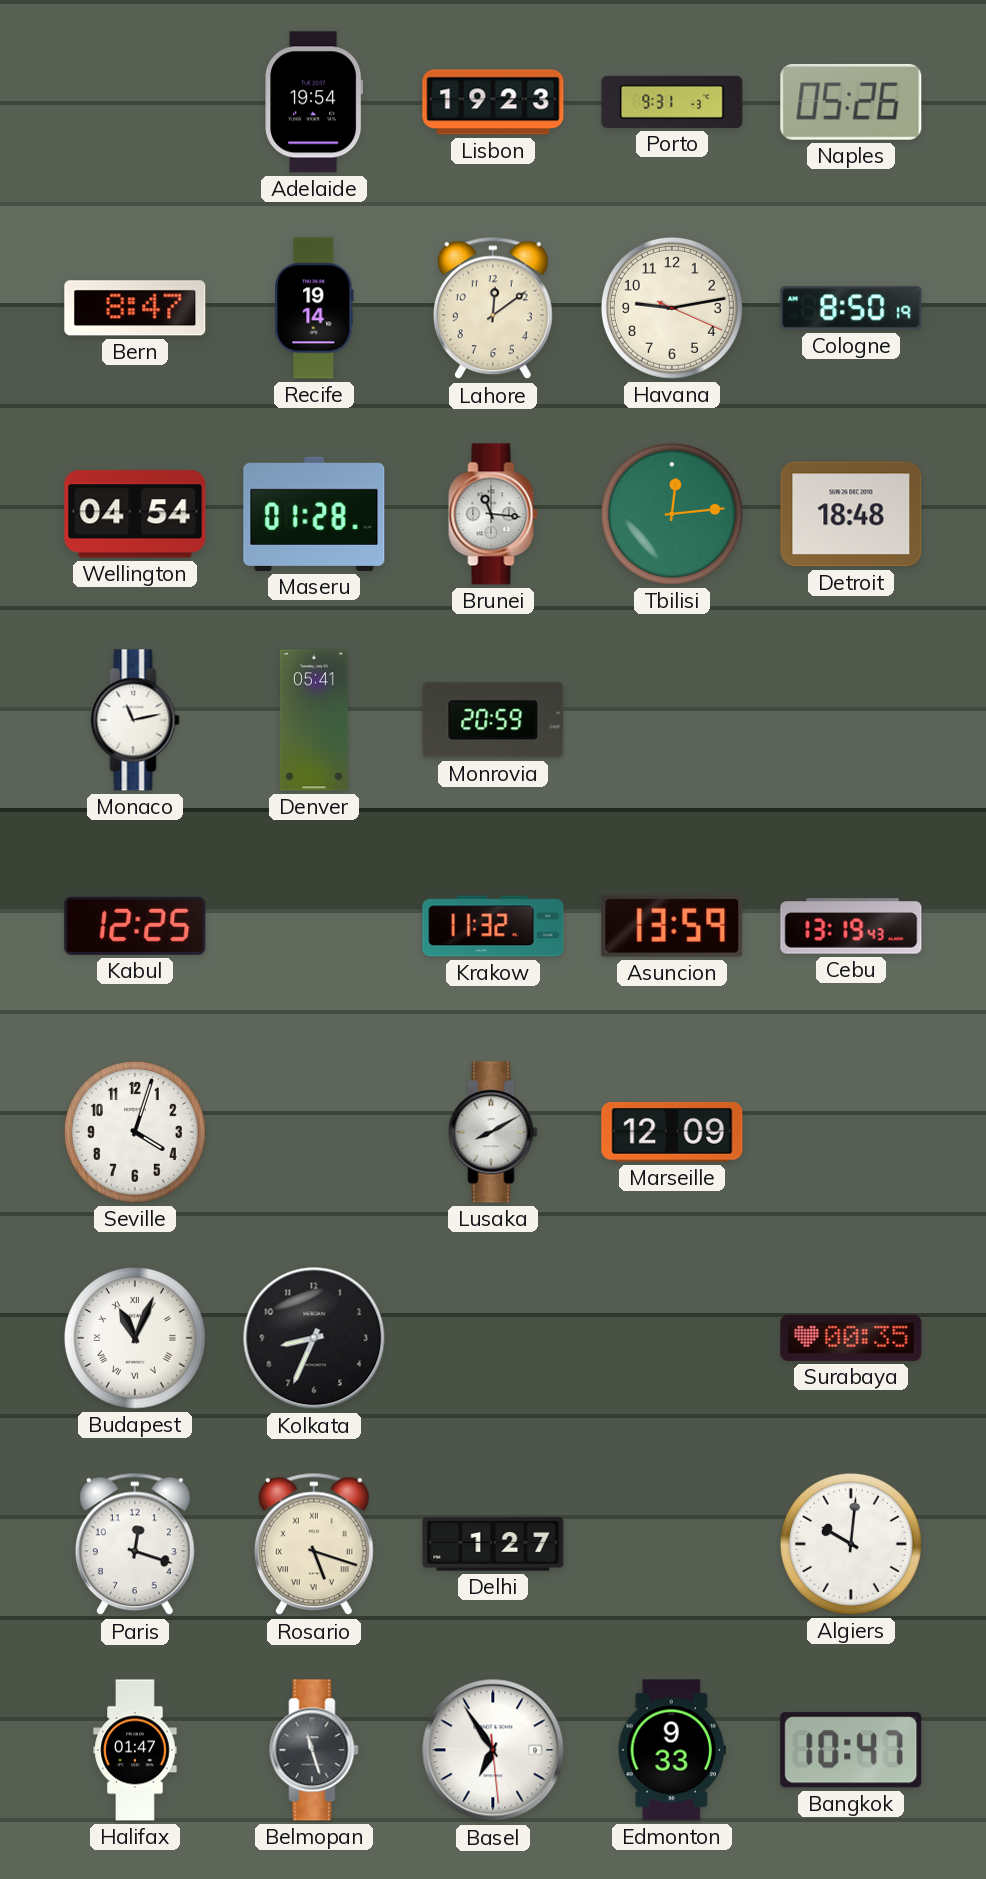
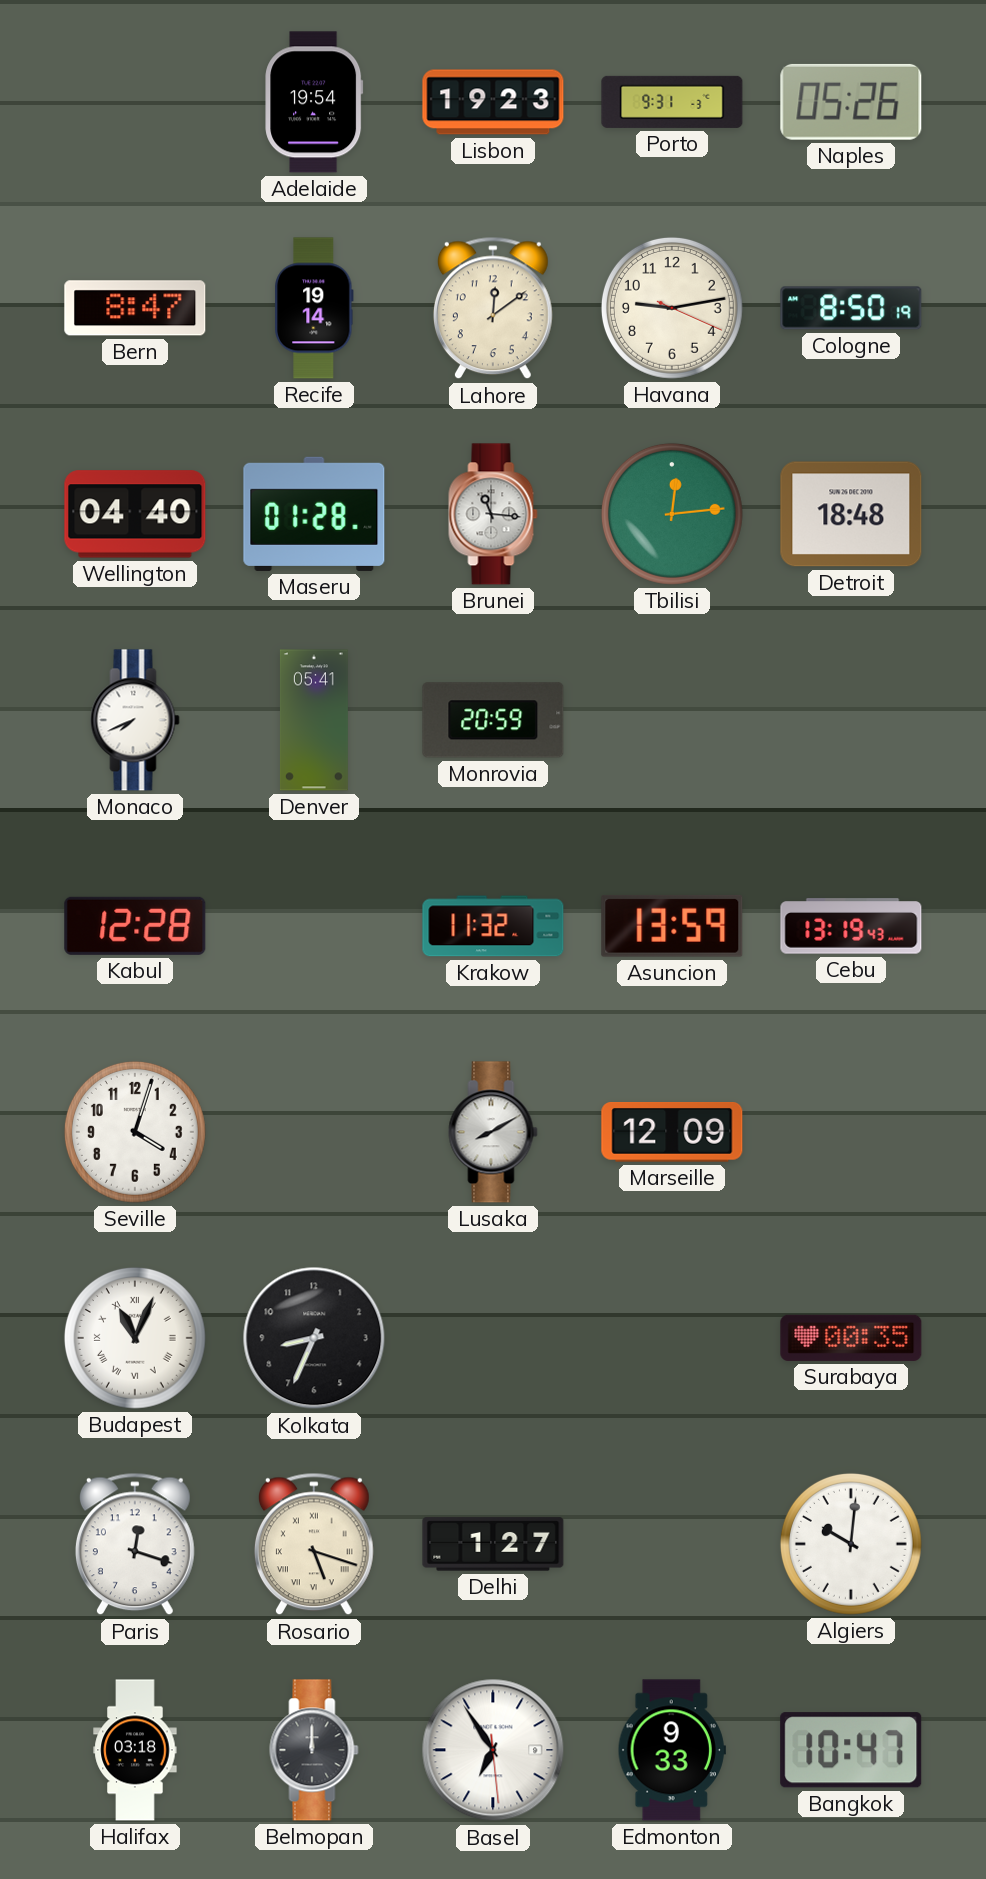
Wellington: 04:54 -> 04:40
Monaco: 11:13 -> 7:41
Kabul: 12:25 -> 12:28
Halifax: 01:47 -> 03:18
Belmopan: 11:27 -> 12:00
